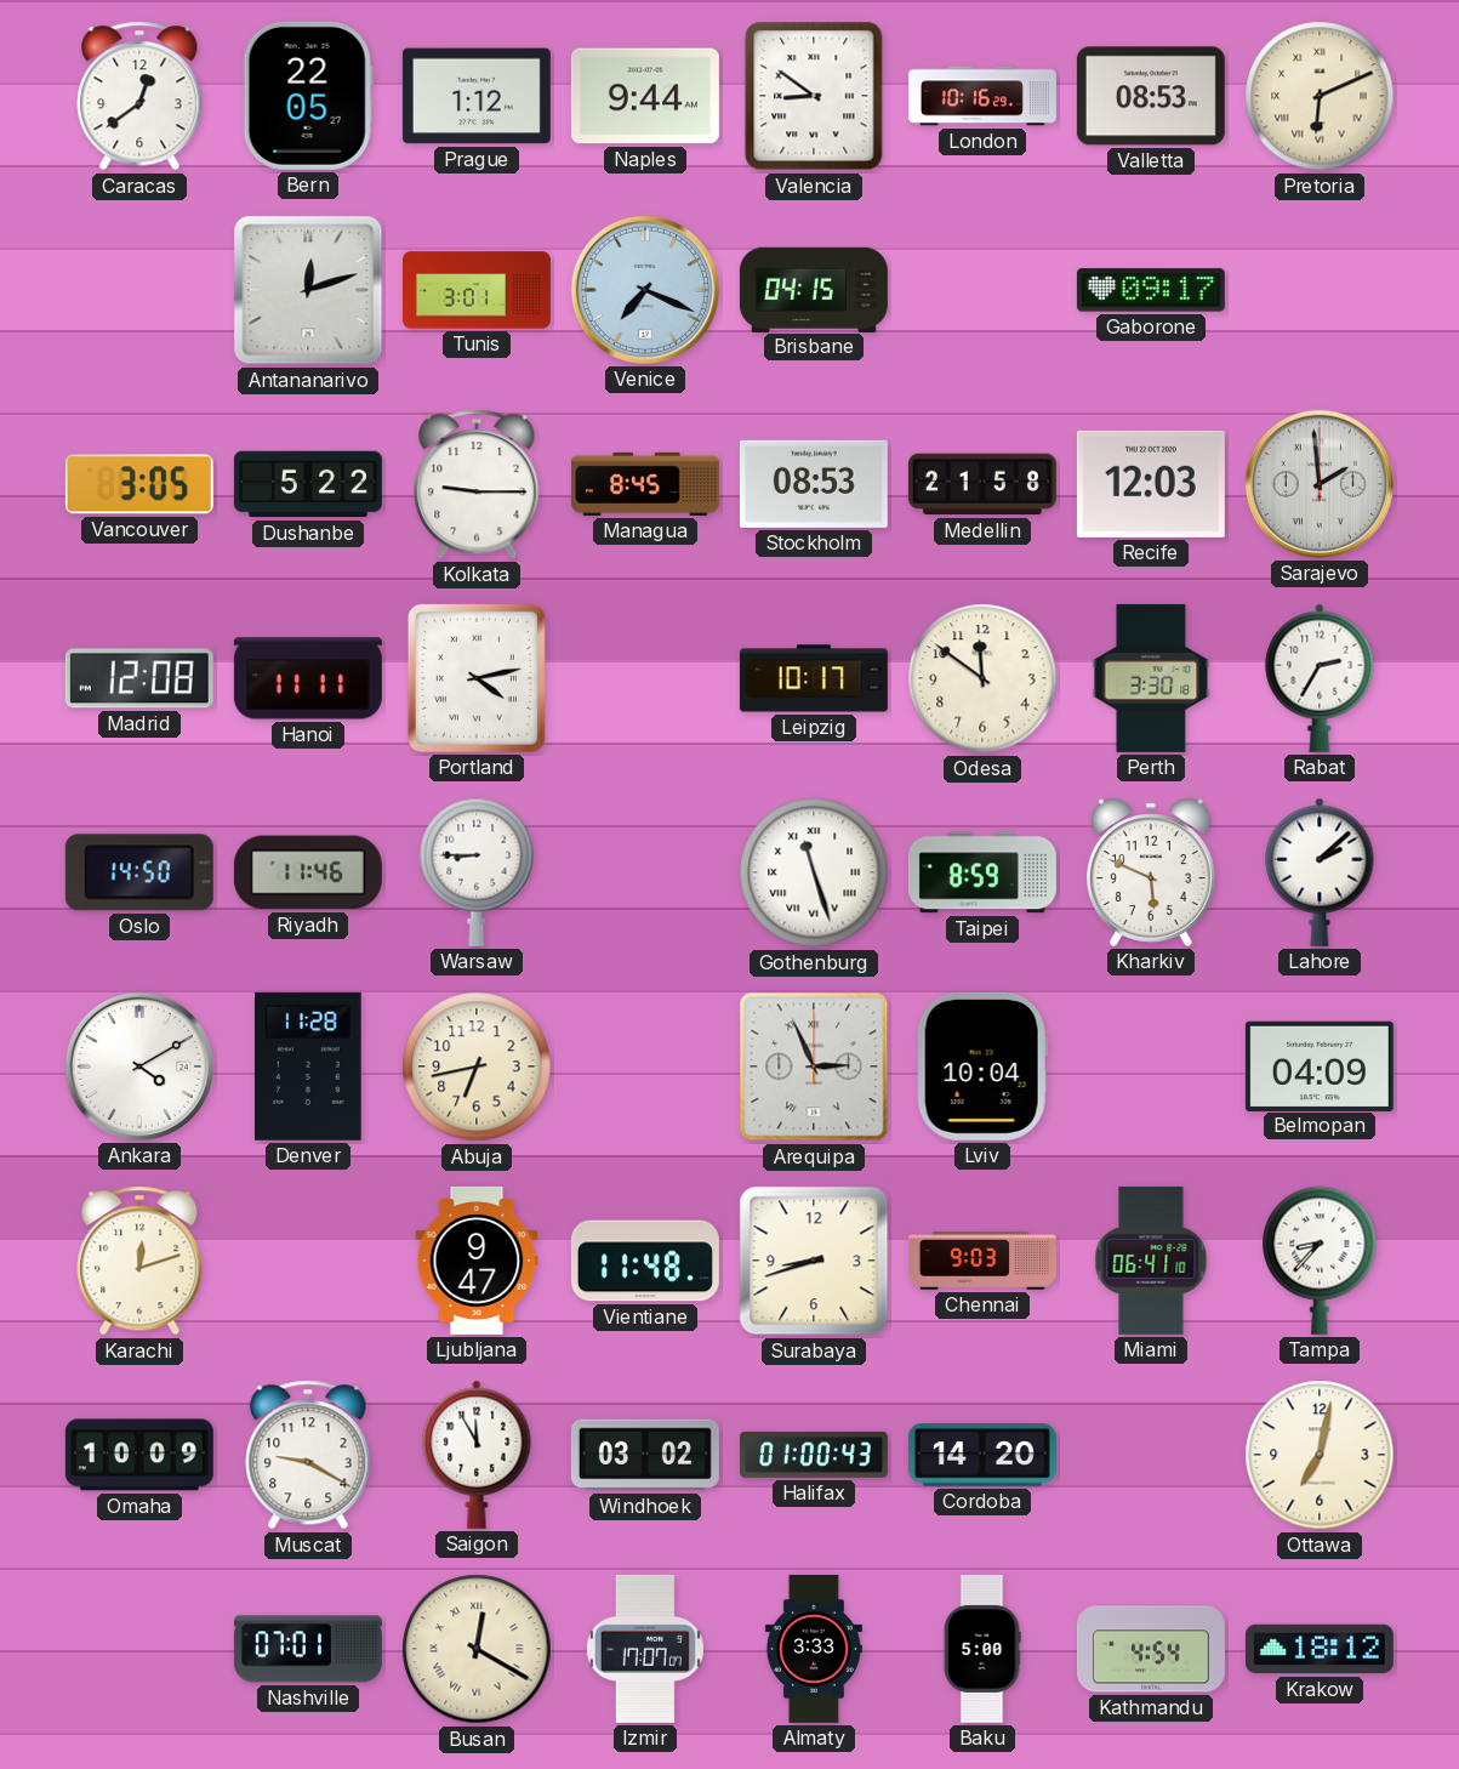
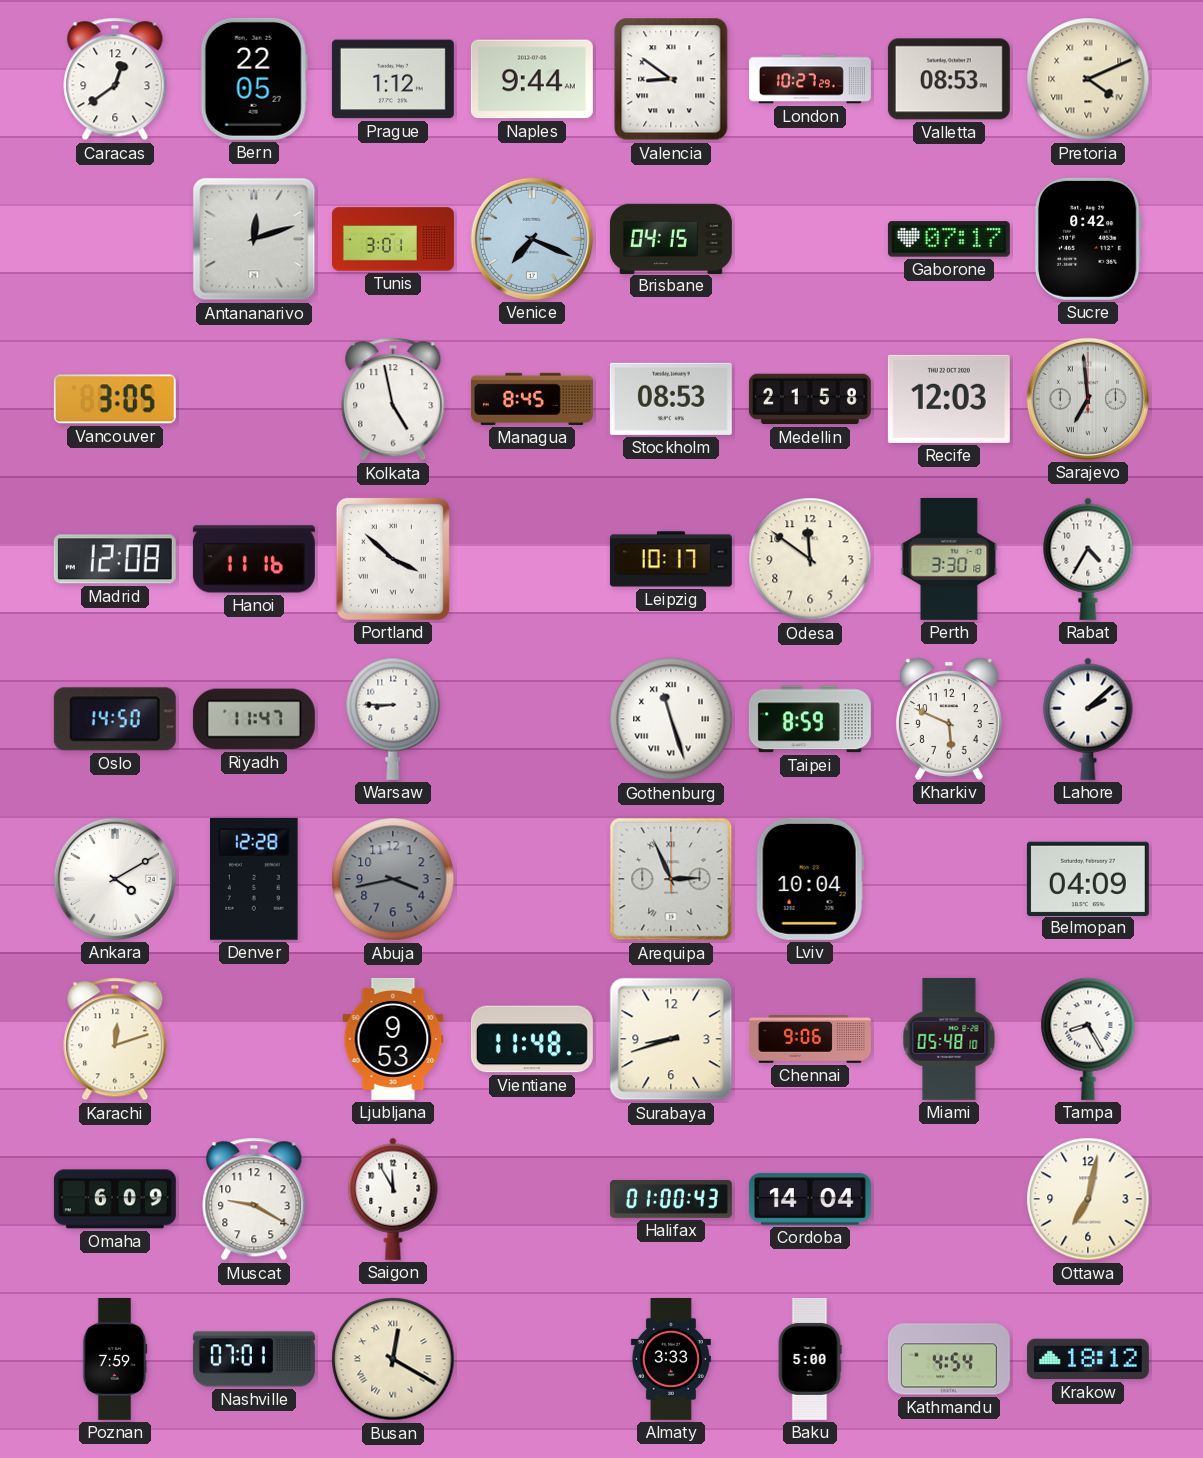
London: 10:16 -> 10:27
Pretoria: 6:11 -> 4:11
Gaborone: 09:17 -> 07:17
Sucre: none -> 0:42
Dushanbe: 5:22 -> none
Kolkata: 9:15 -> 4:58
Sarajevo: 1:59 -> 6:59
Hanoi: 11:11 -> 11:16
Portland: 4:13 -> 3:52
Rabat: 2:35 -> 4:35
Riyadh: 11:46 -> 11:47
Denver: 11:28 -> 12:28
Abuja: 6:43 -> 3:43
Abuja dial: cream -> grey
Ljubljana: 9:47 -> 9:53
Chennai: 9:03 -> 9:06
Miami: 06:41 -> 05:48
Tampa: 8:37 -> 8:25
Omaha: 10:09 -> 6:09
Windhoek: 03:02 -> none
Cordoba: 14:20 -> 14:04
Poznan: none -> 7:59
Izmir: 17:07 -> none
